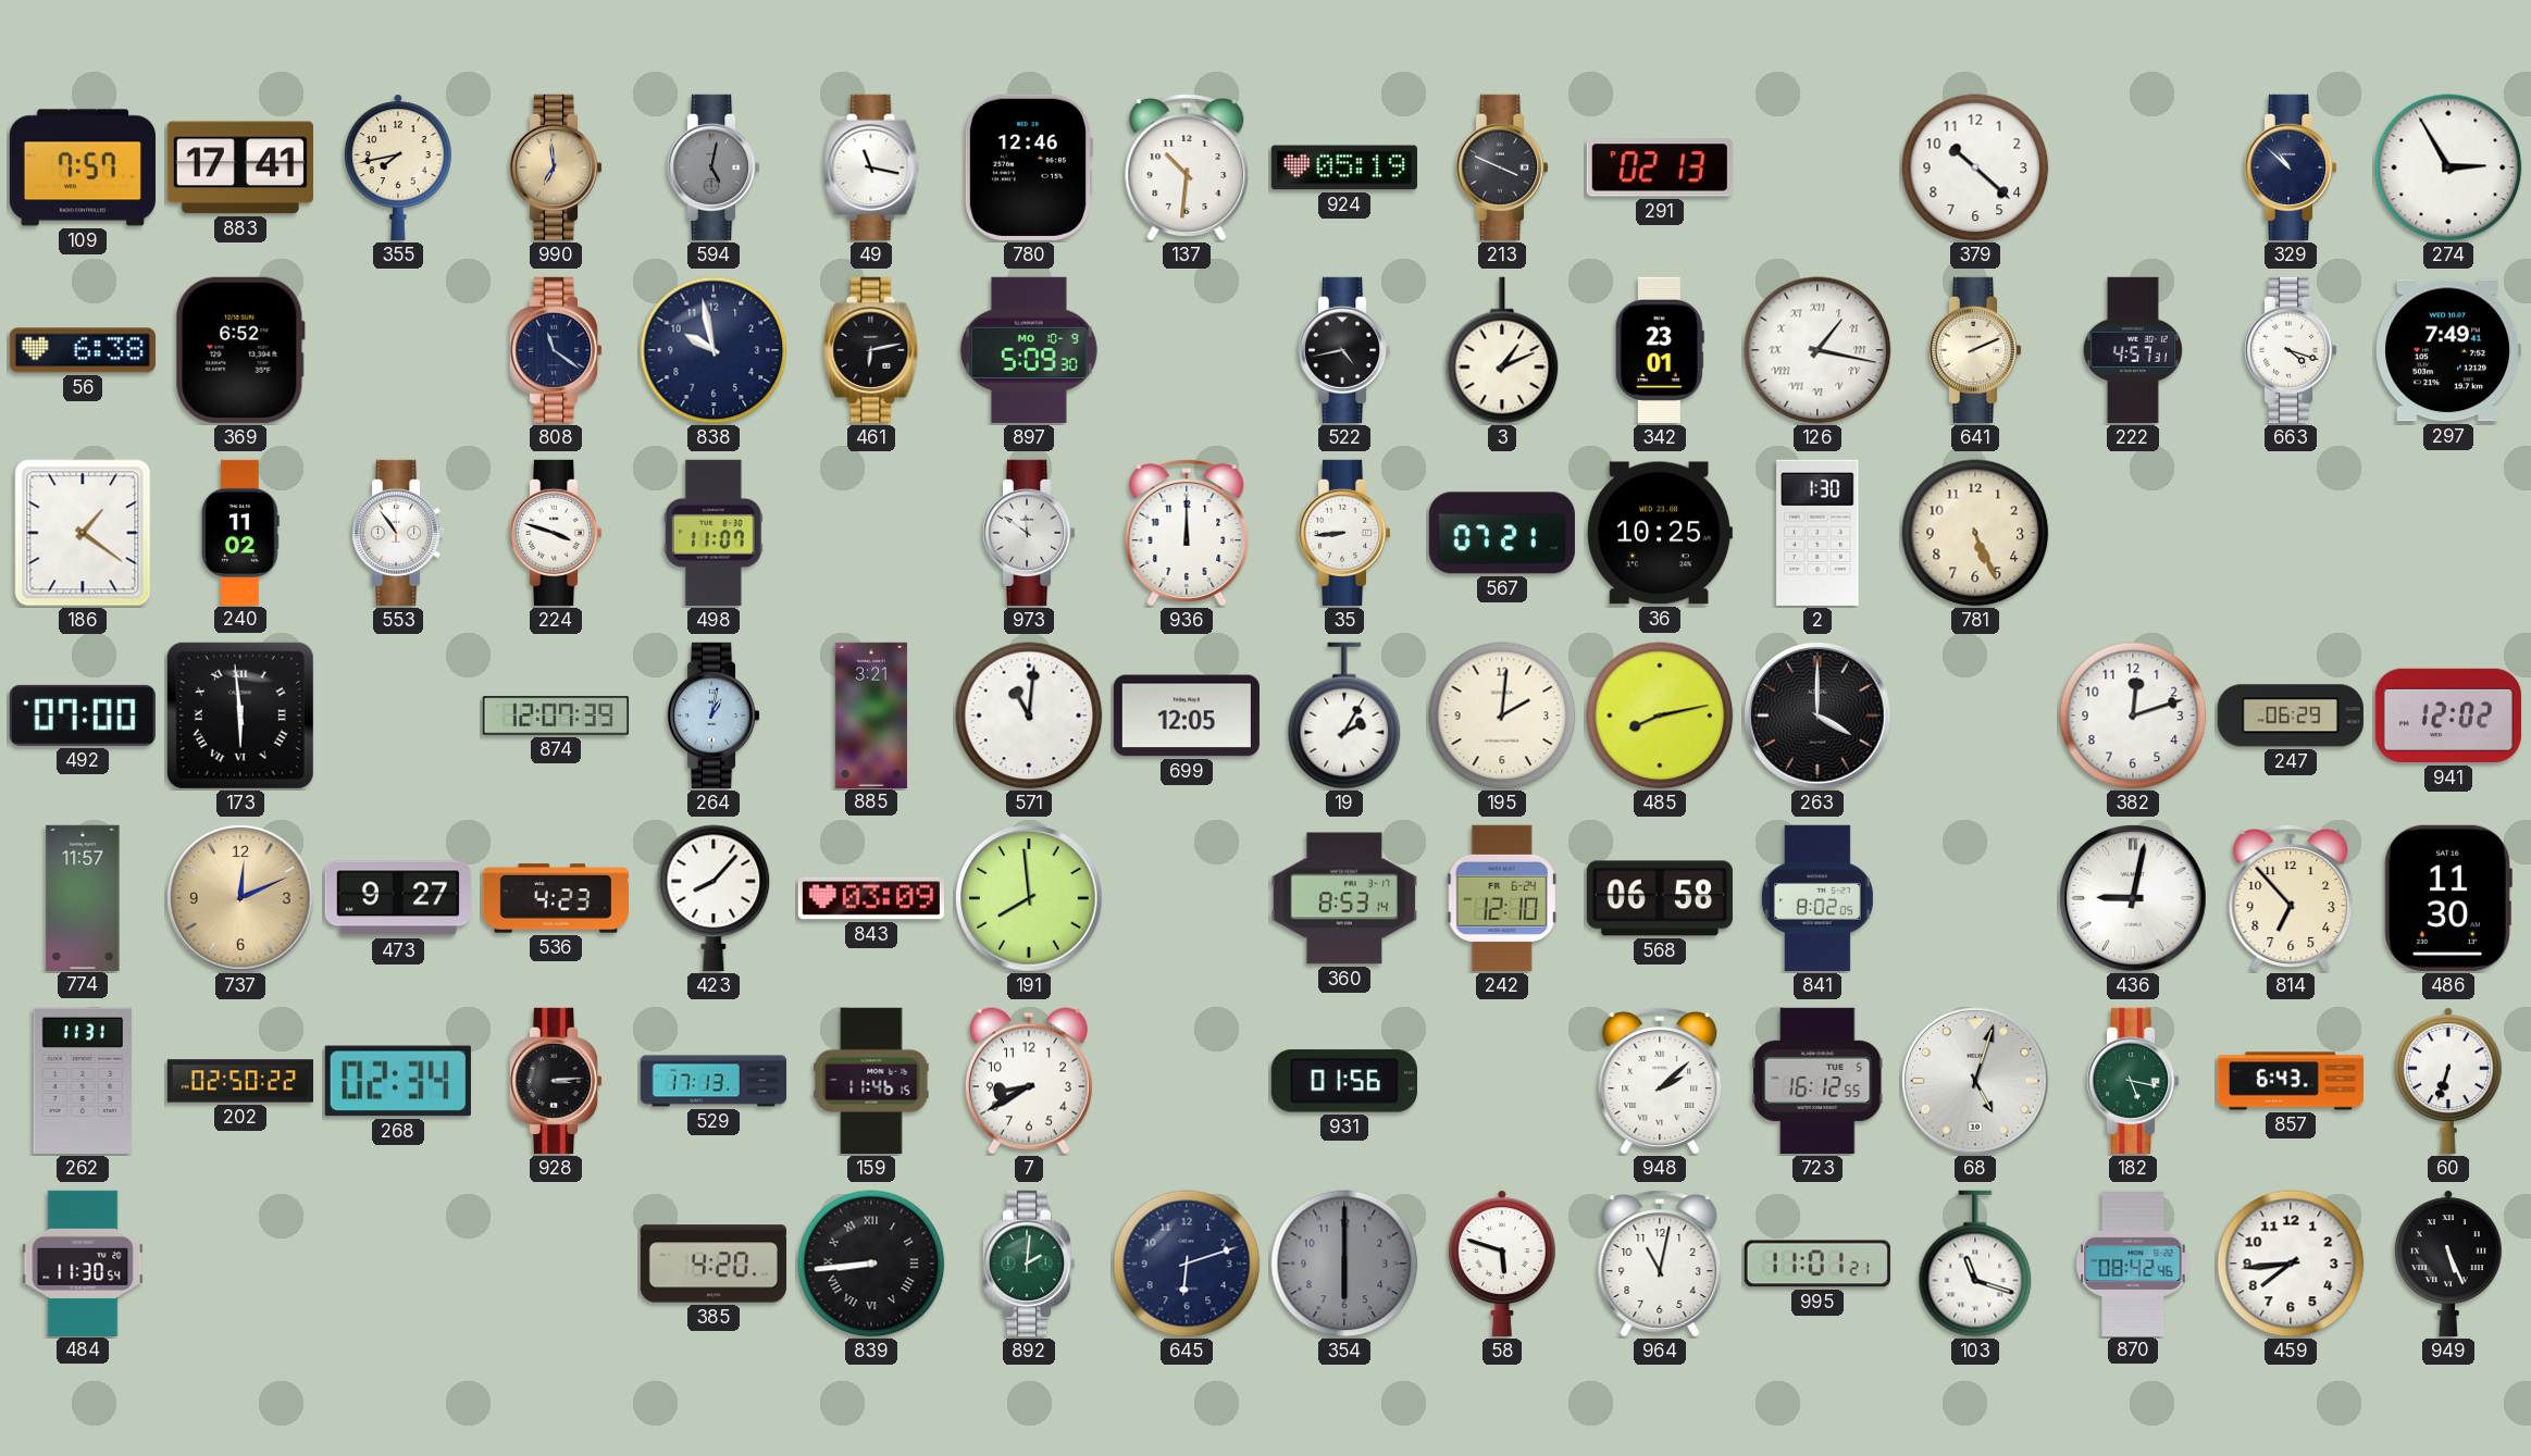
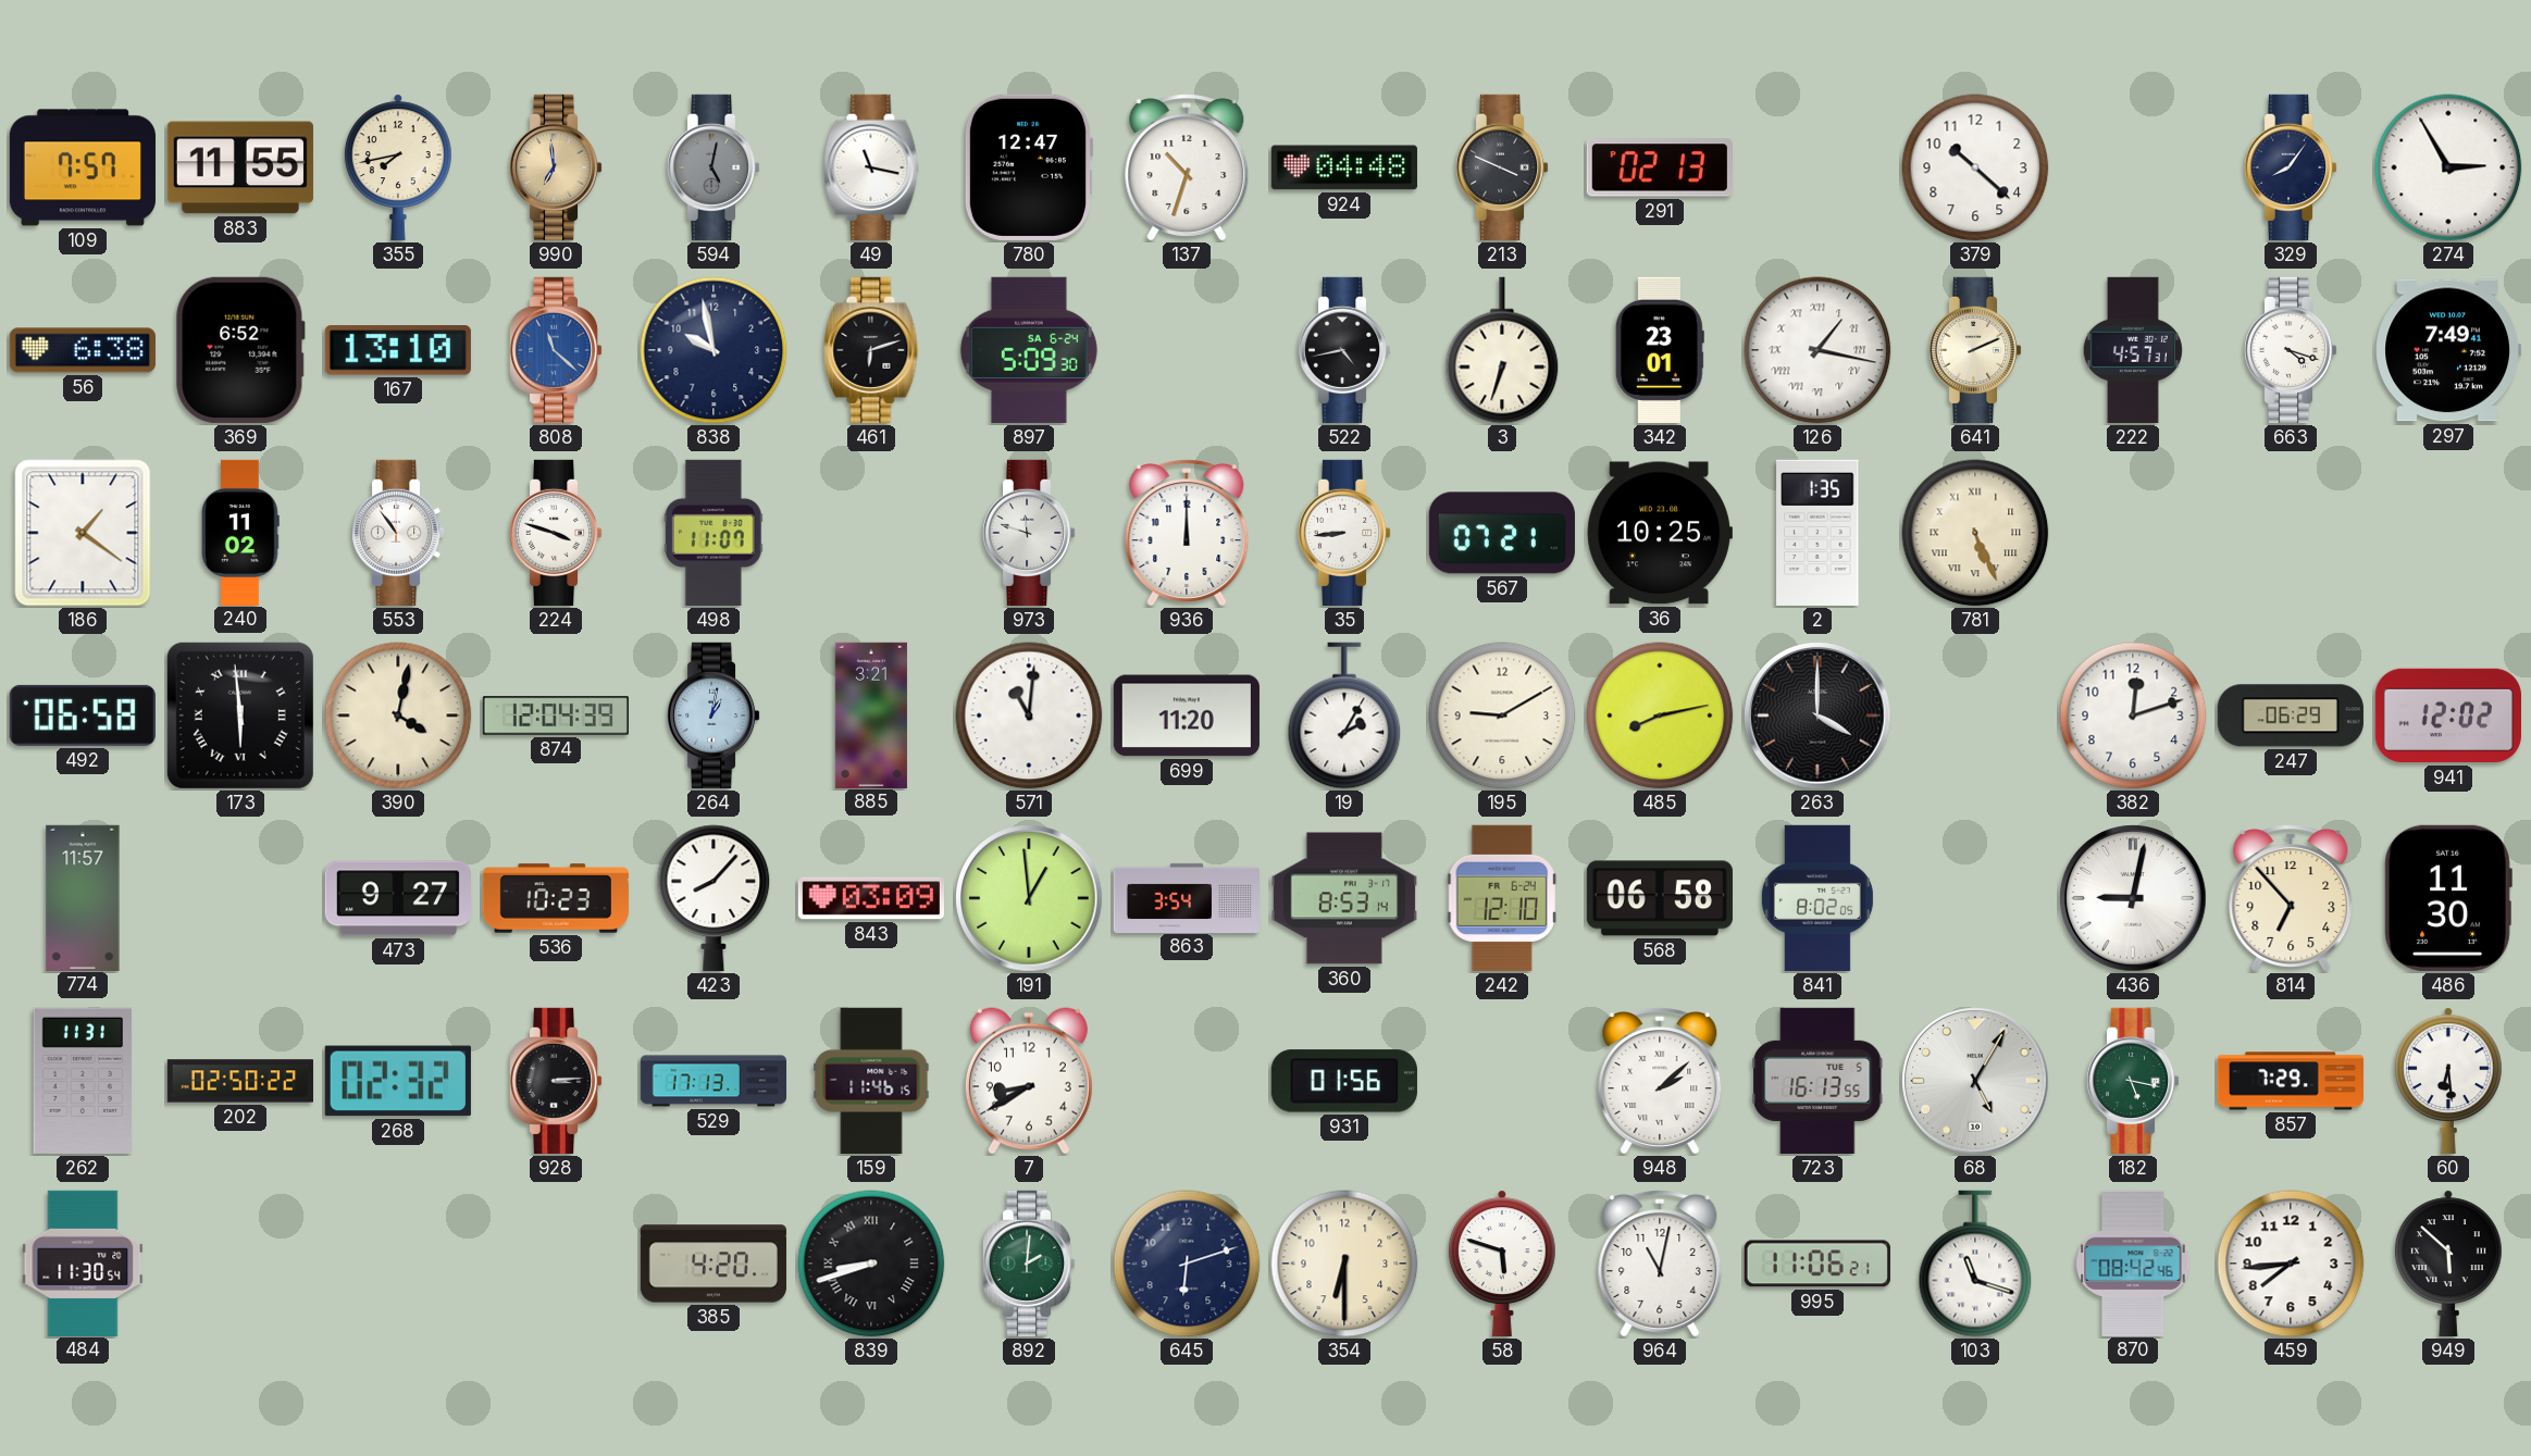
883: 17:41 -> 11:55
780: 12:46 -> 12:47
137: 10:31 -> 10:33
924: 05:19 -> 04:48
329: 10:52 -> 8:06
167: none -> 13:10
808: 11:21 -> 11:22
808 dial: navy -> blue
461: 6:13 -> 6:12
897 date: MO 10-9 -> SA 6-24
3: 1:11 -> 6:33
973: 11:51 -> 11:48
2: 1:30 -> 1:35
781 numerals: Arabic -> Roman
492: 07:00 -> 06:58
390: none -> 4:02
874: 12:07 -> 12:04
699: 12:05 -> 11:20
195: 2:01 -> 9:10
737: 12:11 -> none
536: 4:23 -> 10:23
191: 7:59 -> 12:59
863: none -> 3:54
268: 02:34 -> 02:32
723: 16:12 -> 16:13
68: 5:03 -> 5:05
857: 6:43 -> 7:29
60: 6:33 -> 6:29
839: 8:44 -> 8:42
354: 6:00 -> 6:30
354 dial: grey -> cream
995: 11:01 -> 11:06
949: 5:26 -> 5:52
